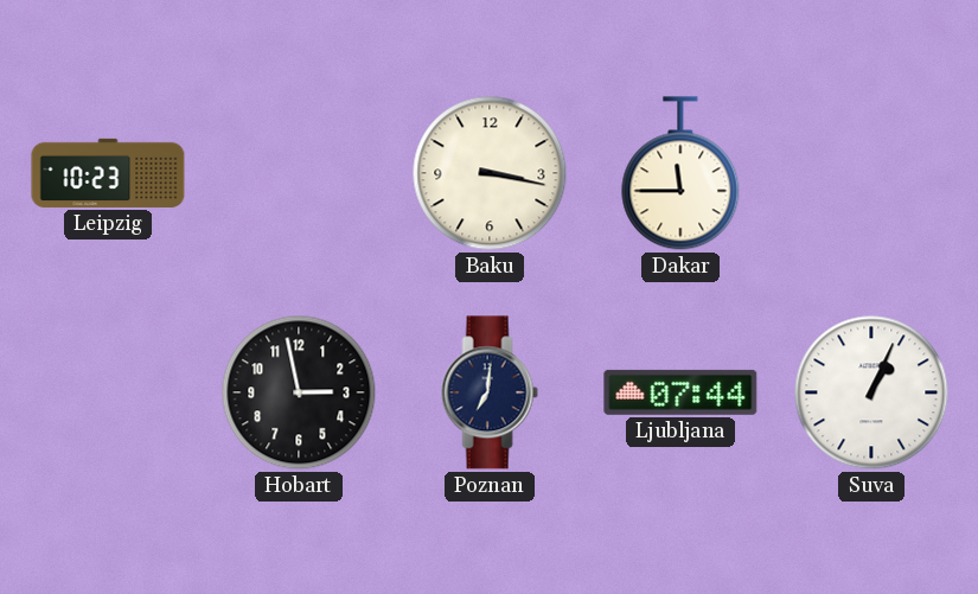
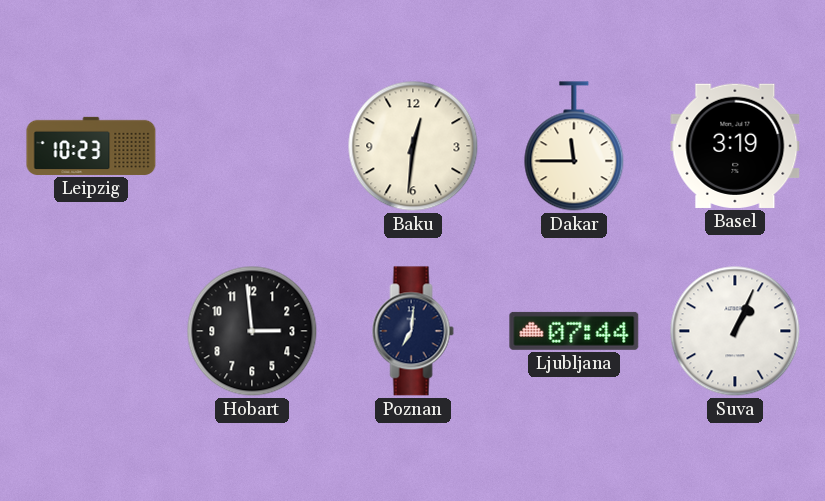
Baku: 3:17 -> 12:31
Basel: none -> 3:19
Hobart: 2:58 -> 2:59
